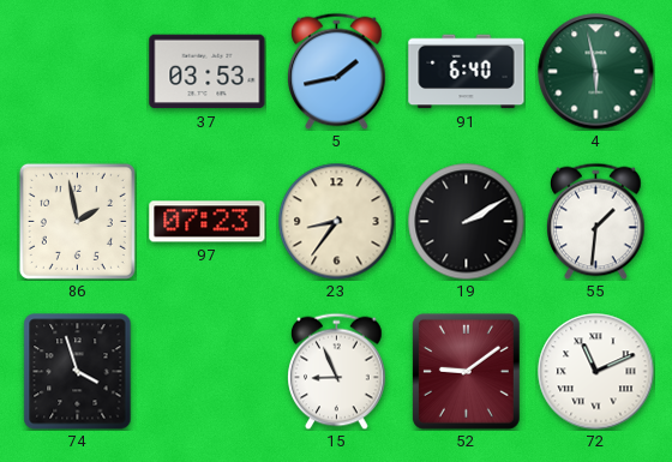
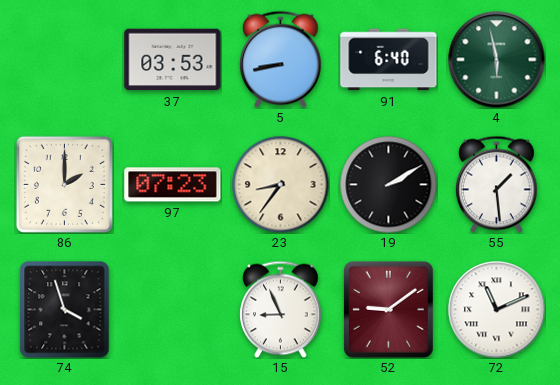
5: 1:43 -> 8:43
86: 1:58 -> 2:00
55: 1:31 -> 1:29
